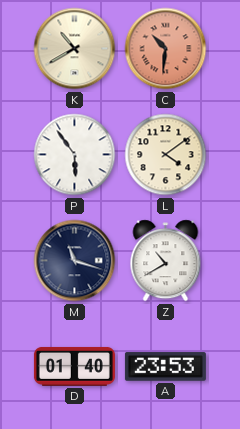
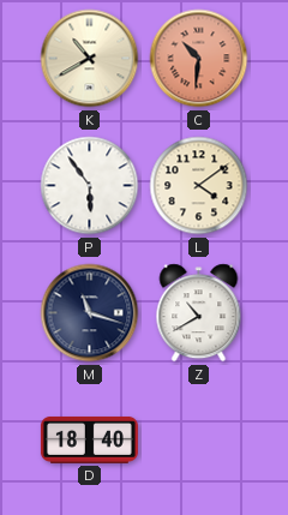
D: 01:40 -> 18:40
A: 23:53 -> none
